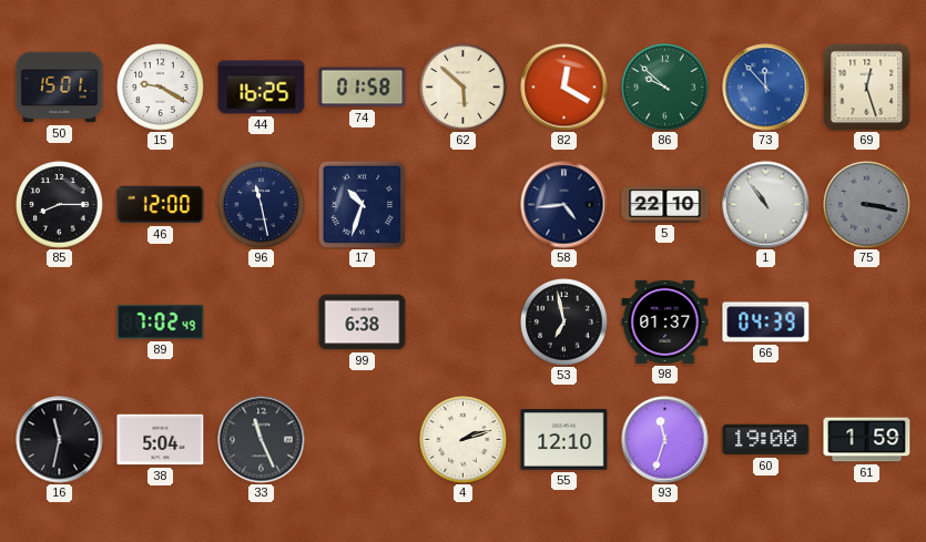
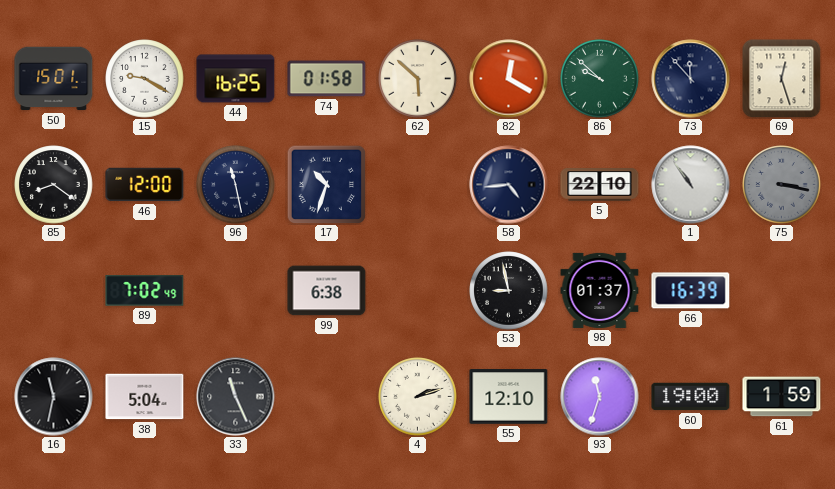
73 dial: blue -> navy
85: 8:15 -> 8:21
53: 6:58 -> 8:58
66: 04:39 -> 16:39
